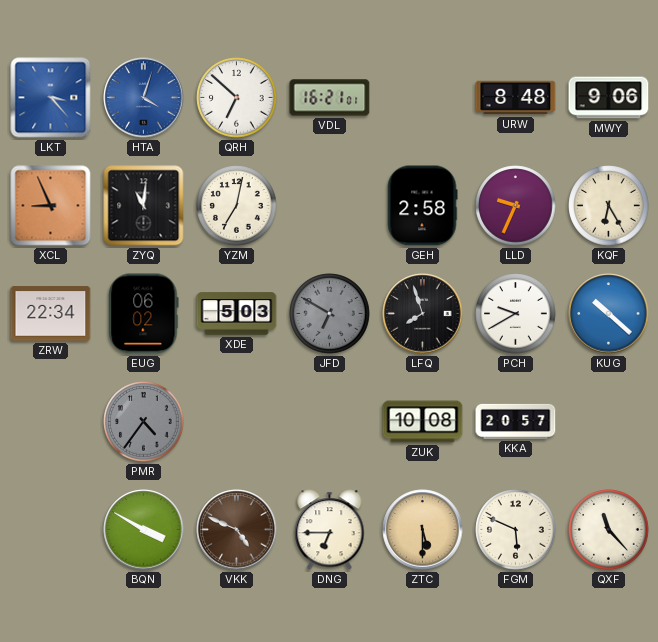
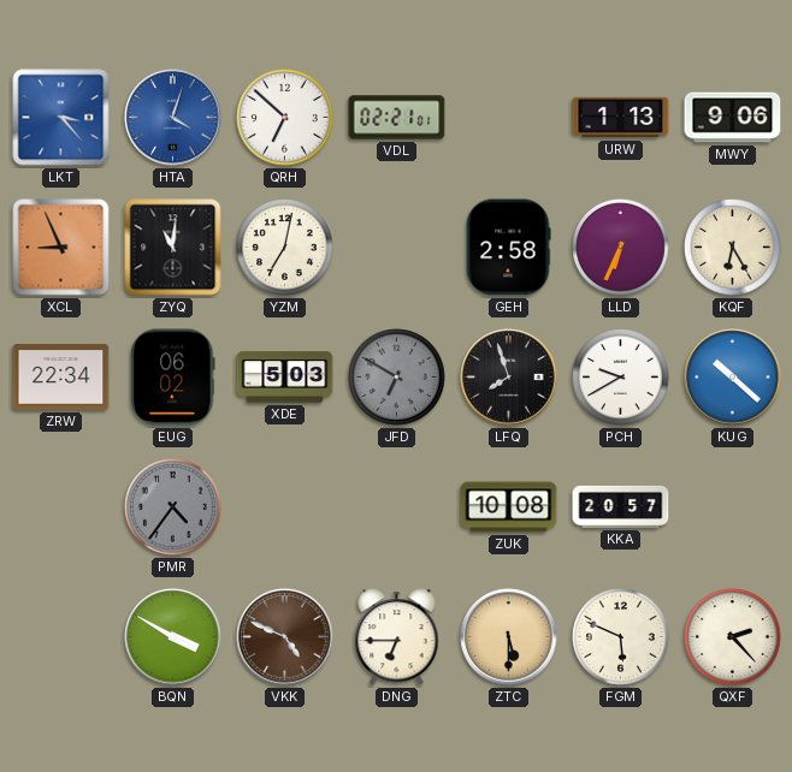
VDL: 16:21 -> 02:21
URW: 8:48 -> 1:13
LLD: 9:34 -> 6:34
QXF: 11:23 -> 2:23
